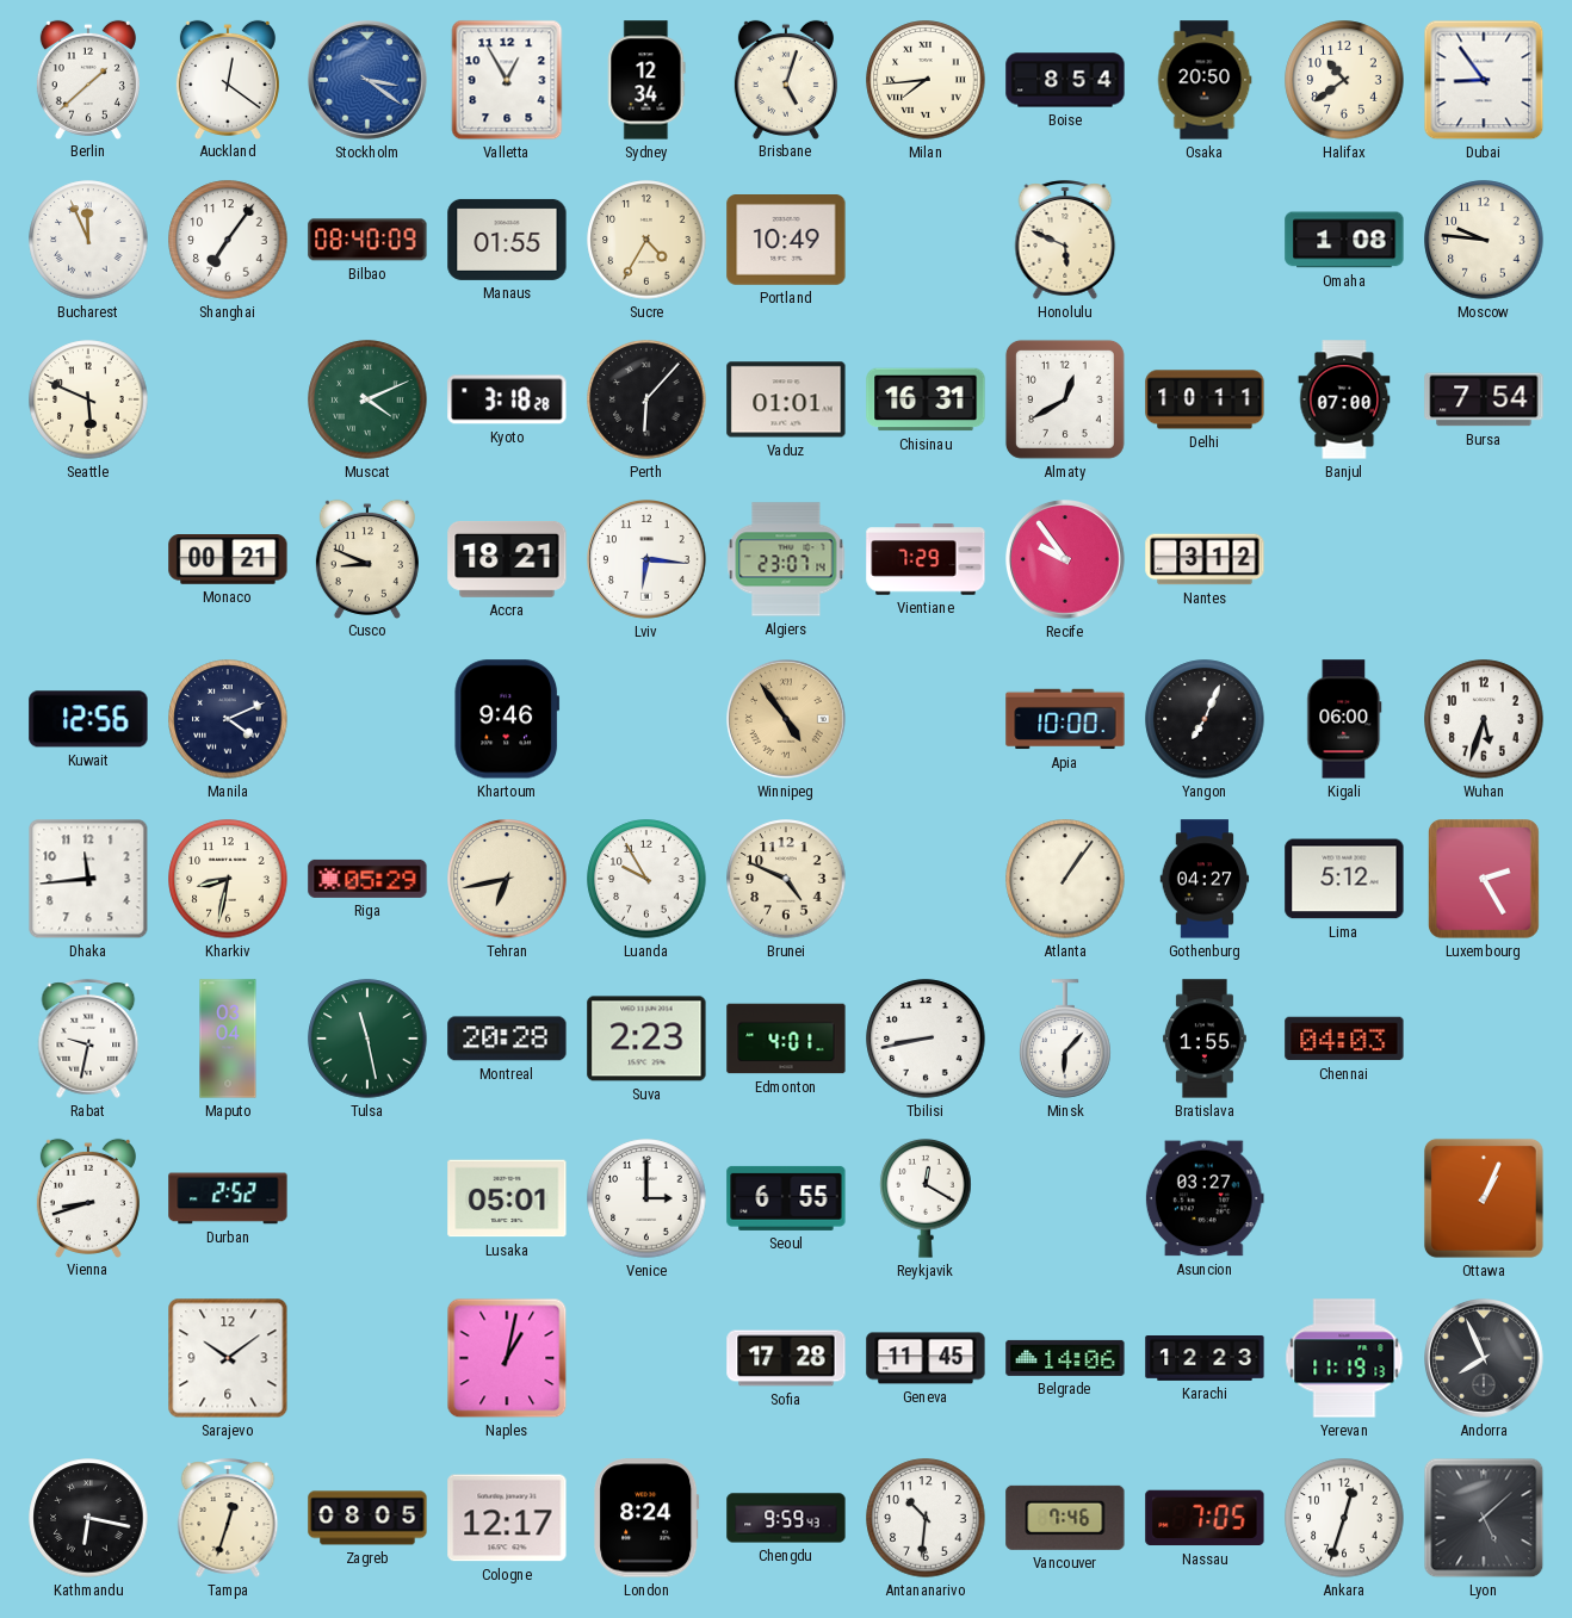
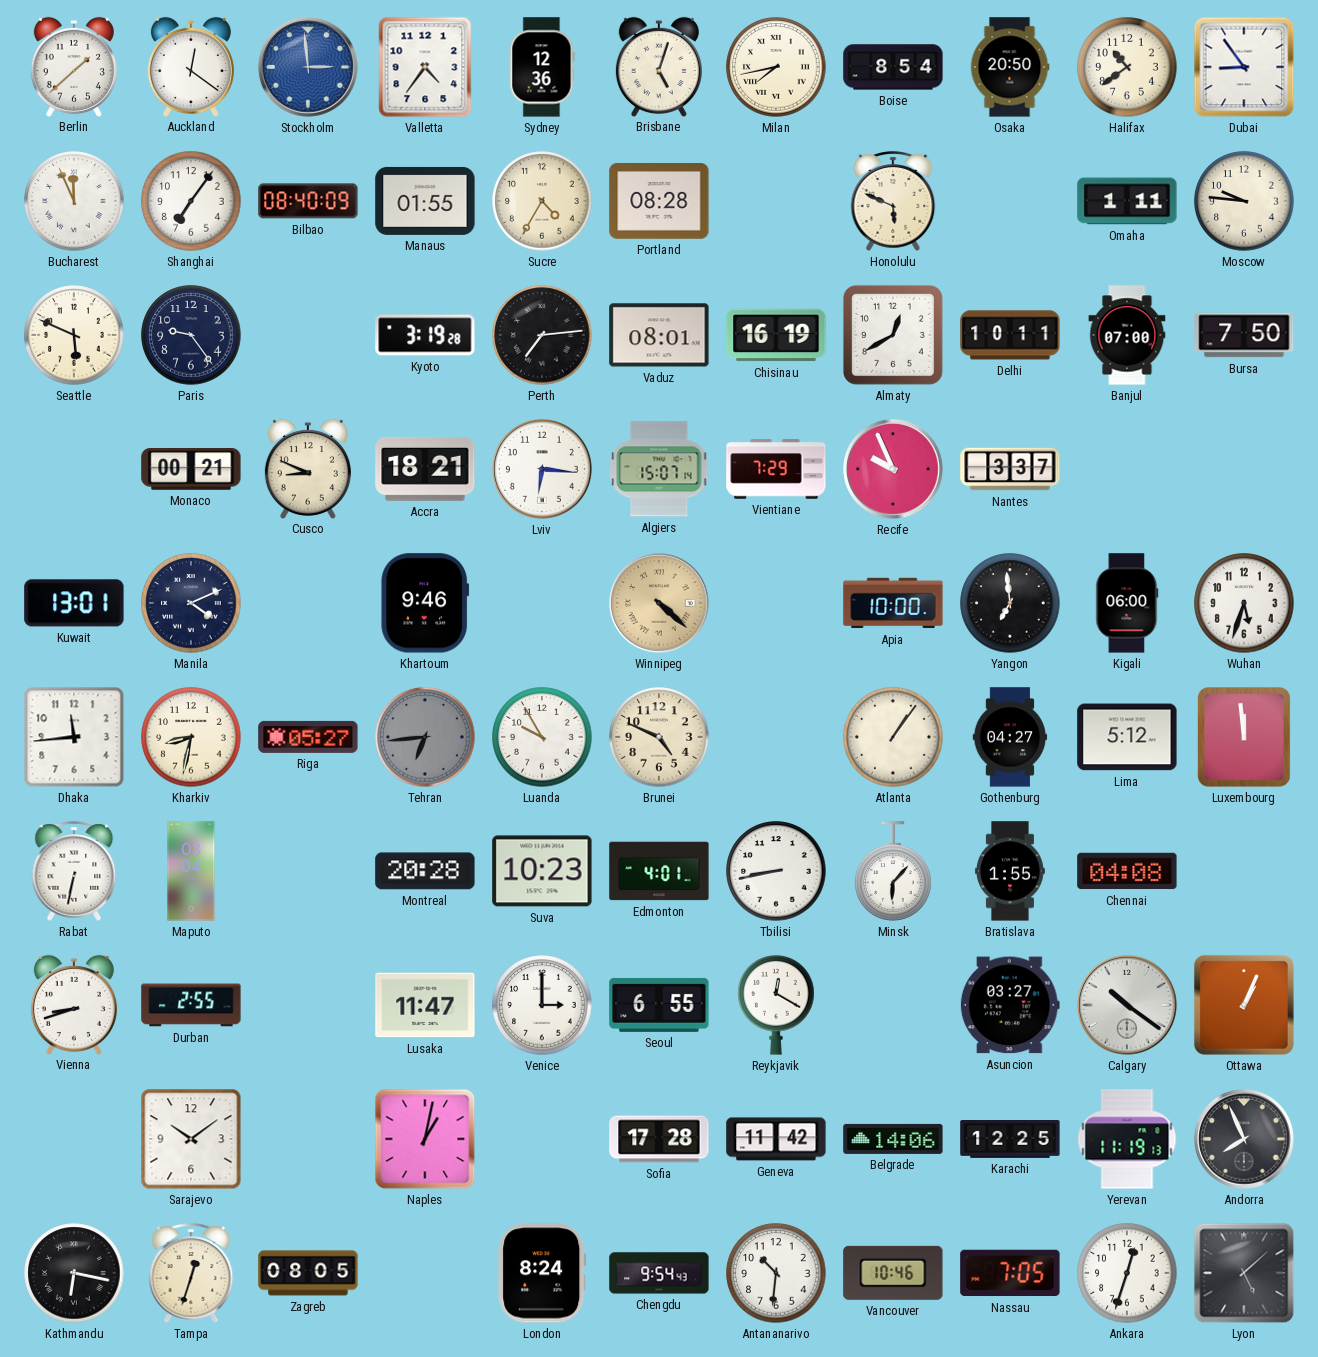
Stockholm: 3:21 -> 2:59
Valletta: 12:55 -> 4:36
Sydney: 12:34 -> 12:36
Milan: 7:44 -> 7:43
Portland: 10:49 -> 08:28
Omaha: 1:08 -> 1:11
Paris: none -> 9:24
Muscat: 4:11 -> none
Kyoto: 3:18 -> 3:19
Perth: 6:07 -> 7:14
Vaduz: 01:01 -> 08:01
Chisinau: 16:31 -> 16:19
Bursa: 7:54 -> 7:50
Algiers: 23:07 -> 15:07
Recife: 9:54 -> 9:56
Nantes: 3:12 -> 3:37
Kuwait: 12:56 -> 13:01
Winnipeg: 4:54 -> 4:22
Yangon: 7:04 -> 6:59
Riga: 05:29 -> 05:27
Tehran: 6:43 -> 6:44
Tehran dial: cream -> grey
Luxembourg: 2:25 -> 11:59
Rabat: 9:32 -> 6:32
Tulsa: 11:28 -> none
Suva: 2:23 -> 10:23
Chennai: 04:03 -> 04:08
Durban: 2:52 -> 2:55
Lusaka: 05:01 -> 11:47
Calgary: none -> 10:21
Geneva: 11:45 -> 11:42
Karachi: 12:23 -> 12:25
Cologne: 12:17 -> none
Chengdu: 9:59 -> 9:54
Vancouver: 7:46 -> 10:46
